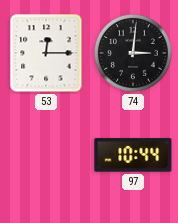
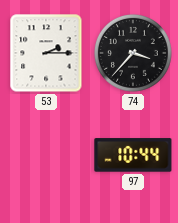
53: 12:15 -> 2:15
74: 3:01 -> 3:37
